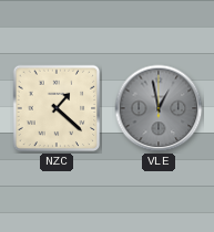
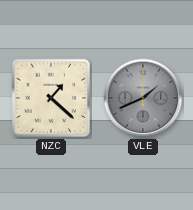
VLE: 12:58 -> 1:41
